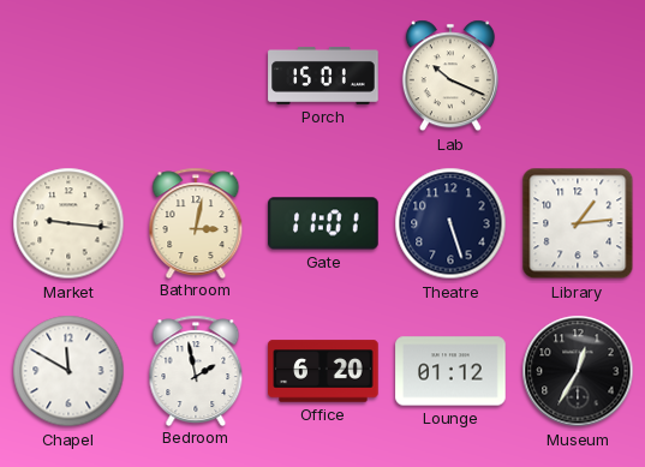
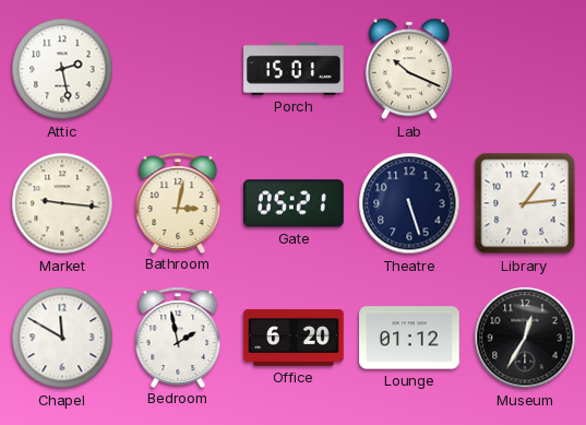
Attic: none -> 2:28
Gate: 11:01 -> 05:21
